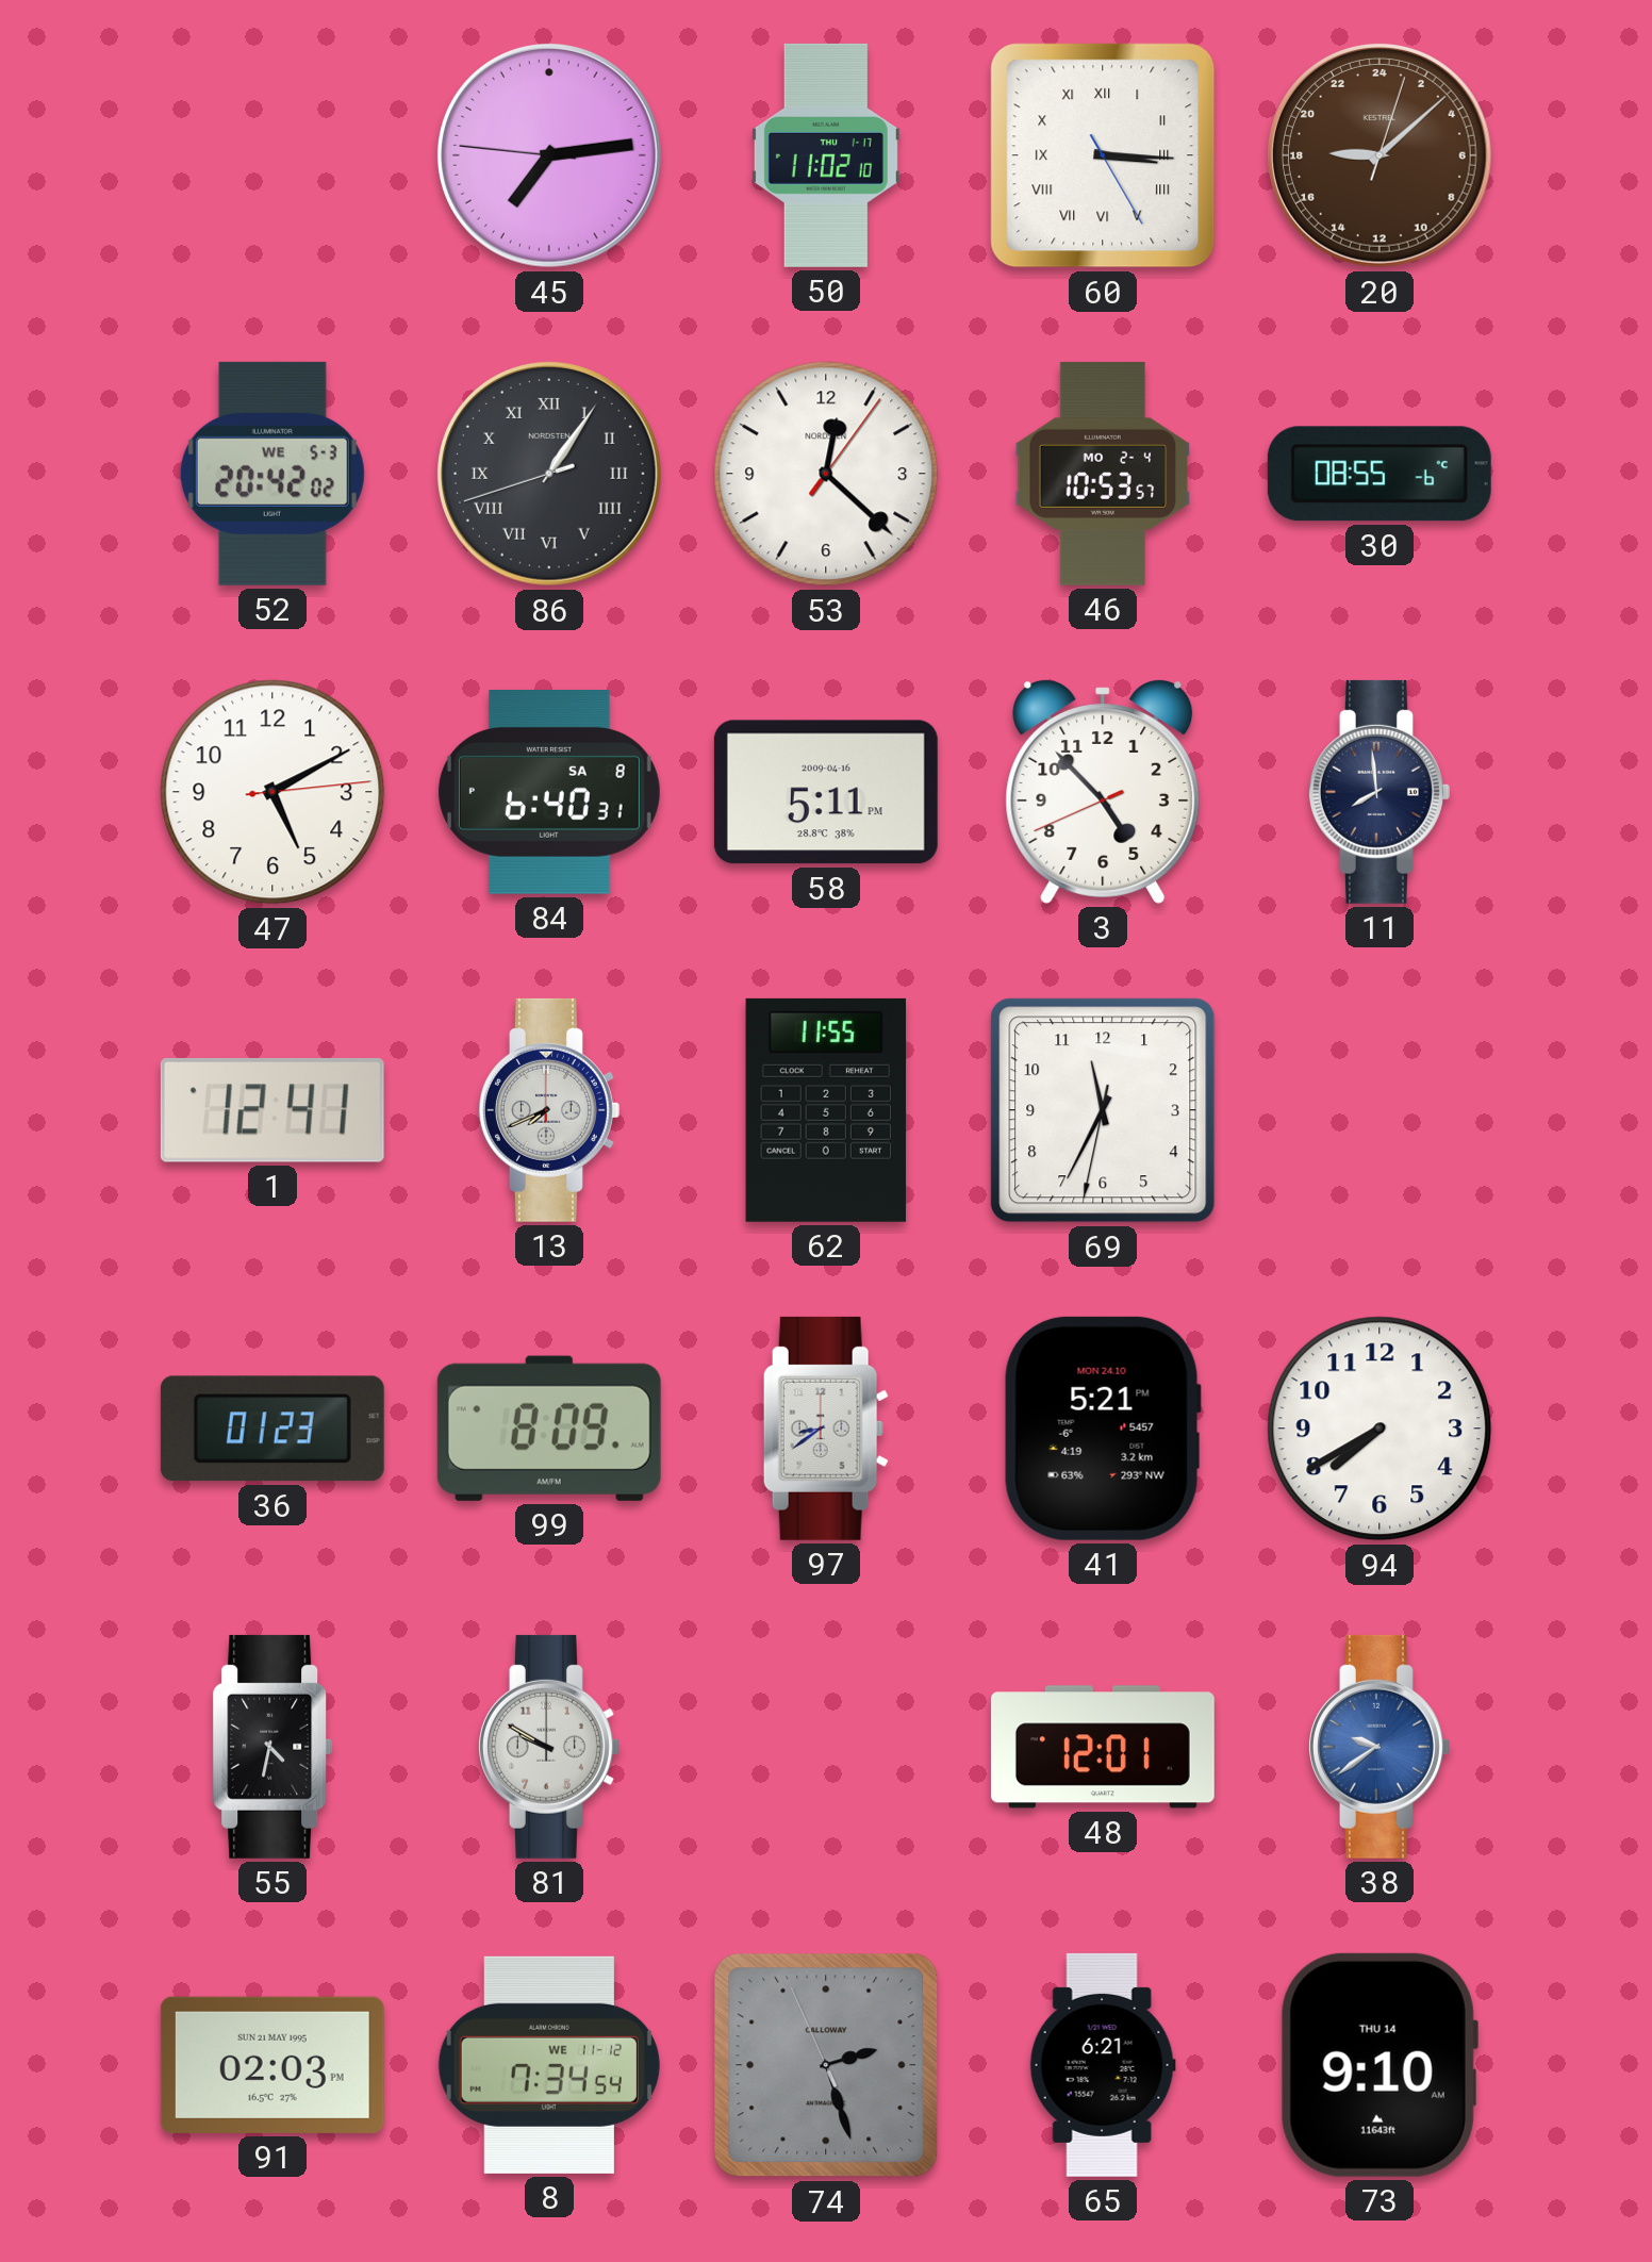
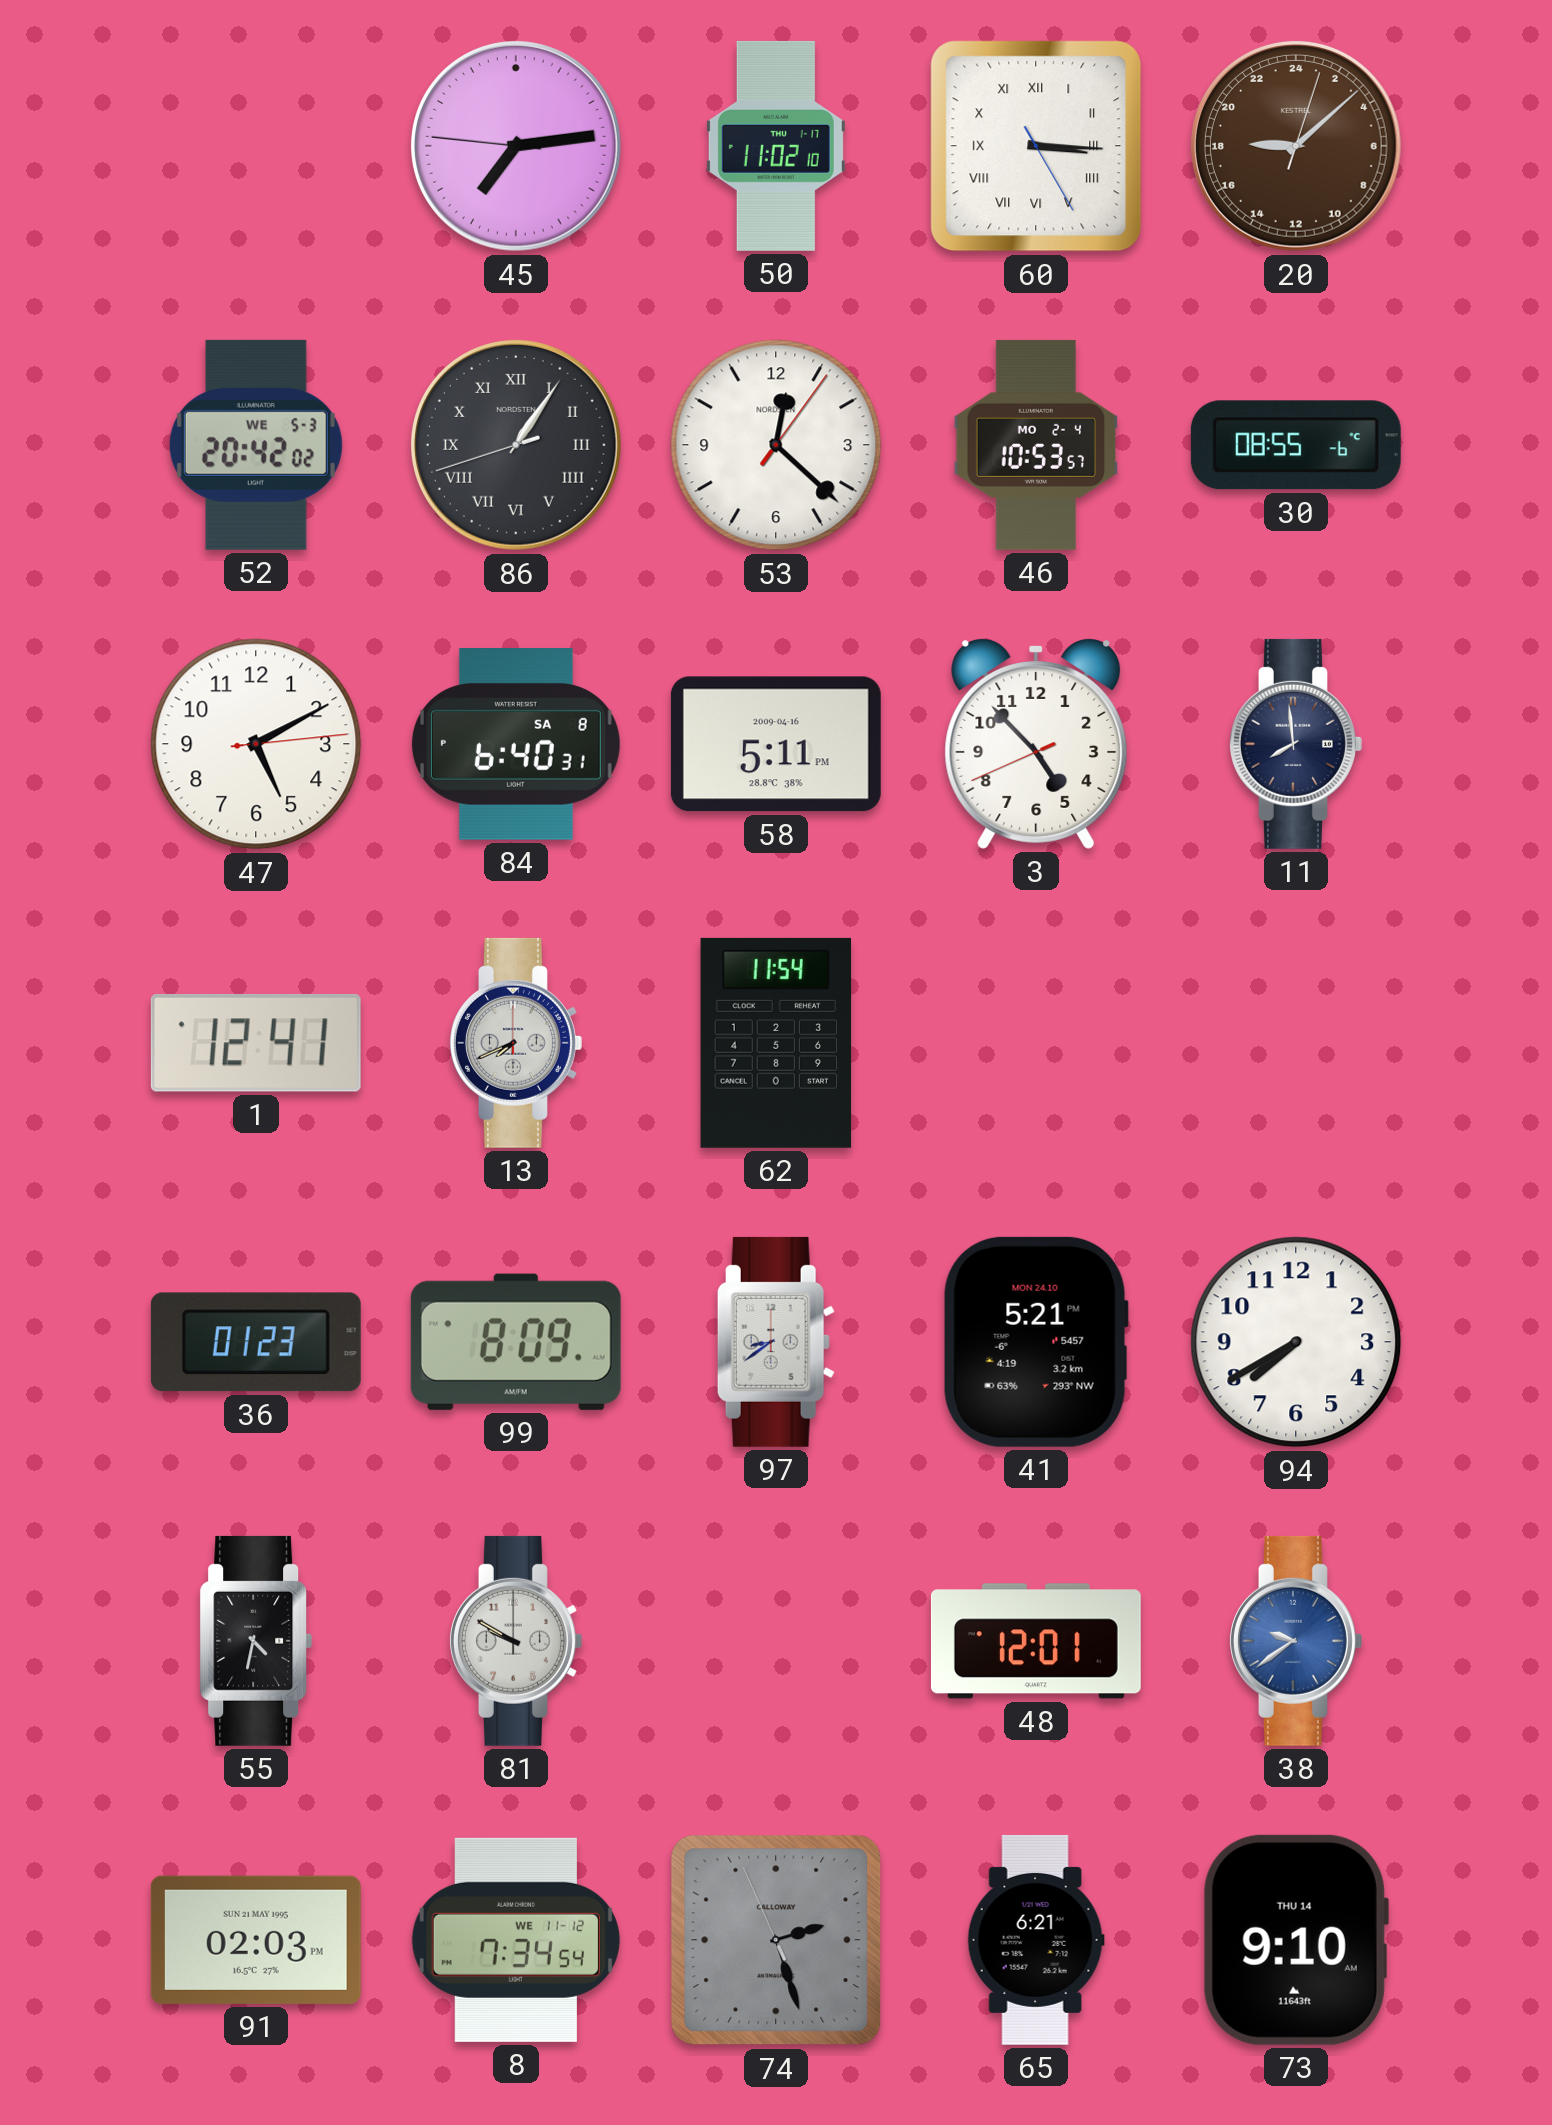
62: 11:55 -> 11:54
69: 11:34 -> none
